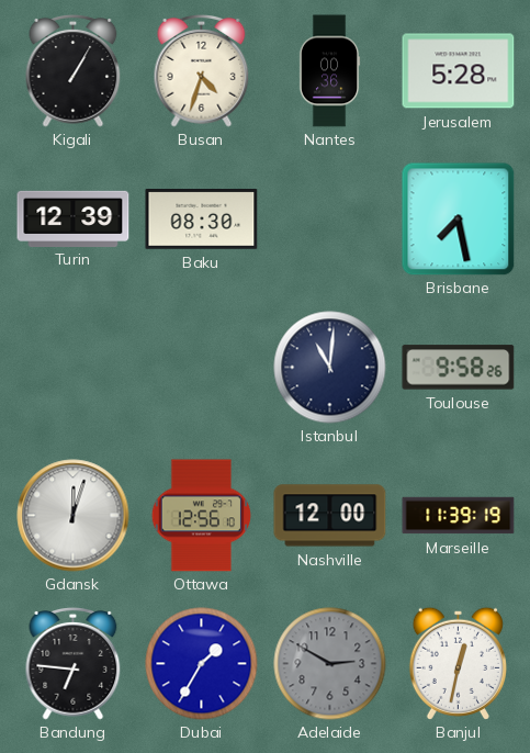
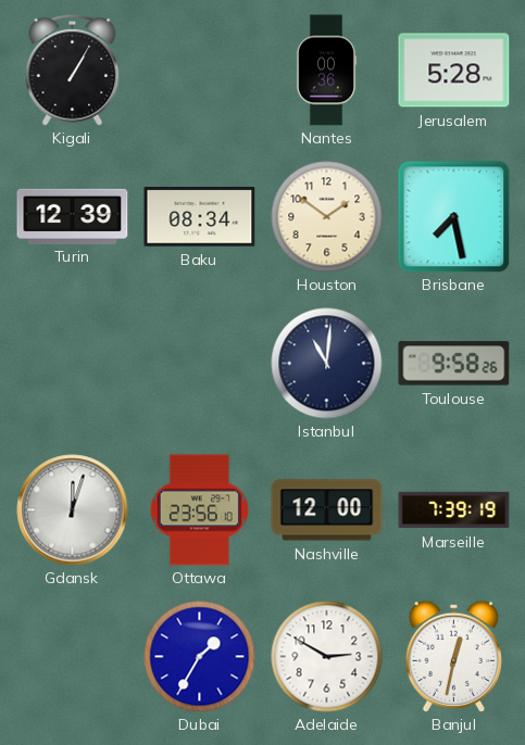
Busan: 4:33 -> none
Baku: 08:30 -> 08:34
Houston: none -> 1:51
Ottawa: 12:56 -> 23:56
Marseille: 11:39 -> 7:39
Bandung: 6:46 -> none
Adelaide dial: grey -> white
